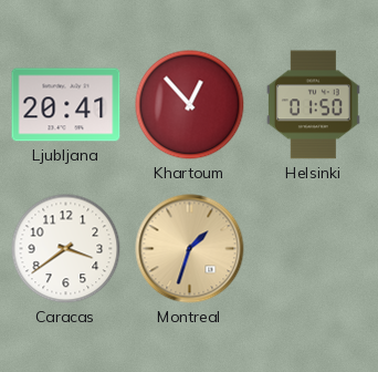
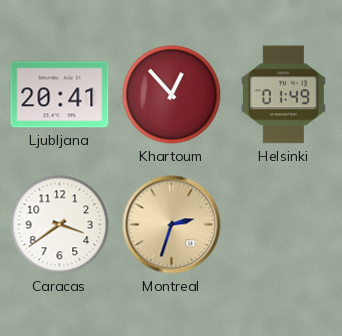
Helsinki: 01:50 -> 01:49
Montreal: 1:33 -> 2:33
